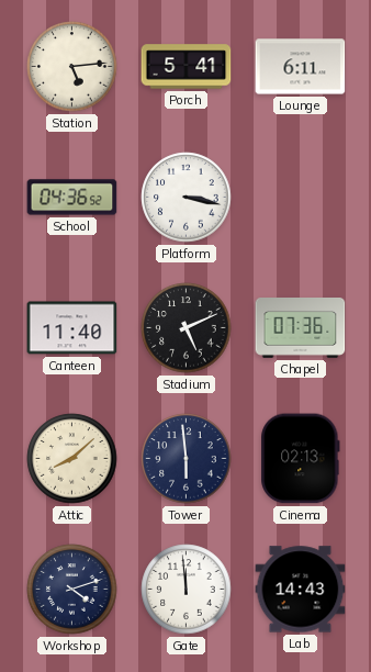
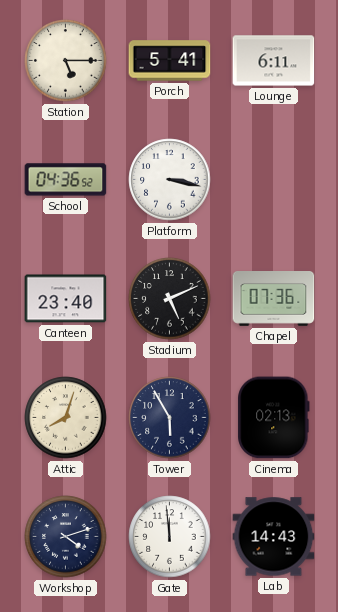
Station: 5:14 -> 5:15
Canteen: 11:40 -> 23:40
Attic: 8:08 -> 8:03
Tower: 5:59 -> 5:55
